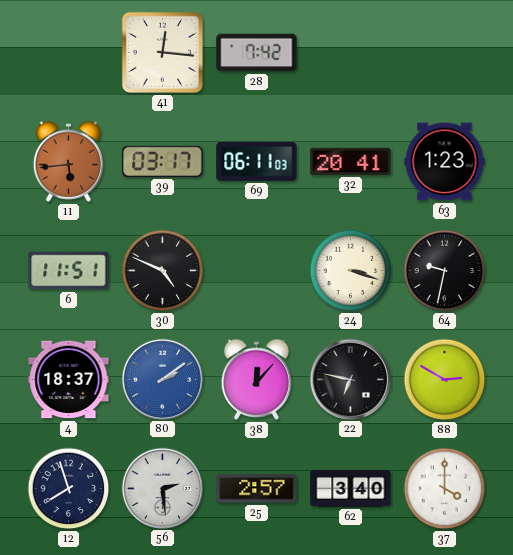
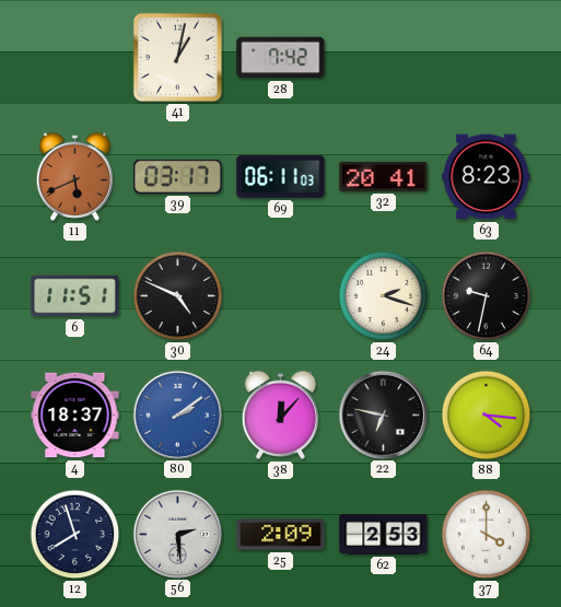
41: 12:16 -> 1:02
11: 5:44 -> 5:41
63: 1:23 -> 8:23
24: 3:18 -> 2:18
88: 2:50 -> 4:16
25: 2:57 -> 2:09
62: 3:40 -> 2:53
